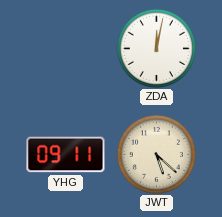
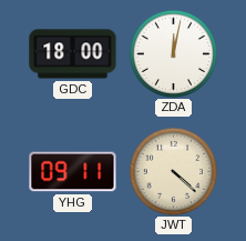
GDC: none -> 18:00
JWT: 5:22 -> 4:22
